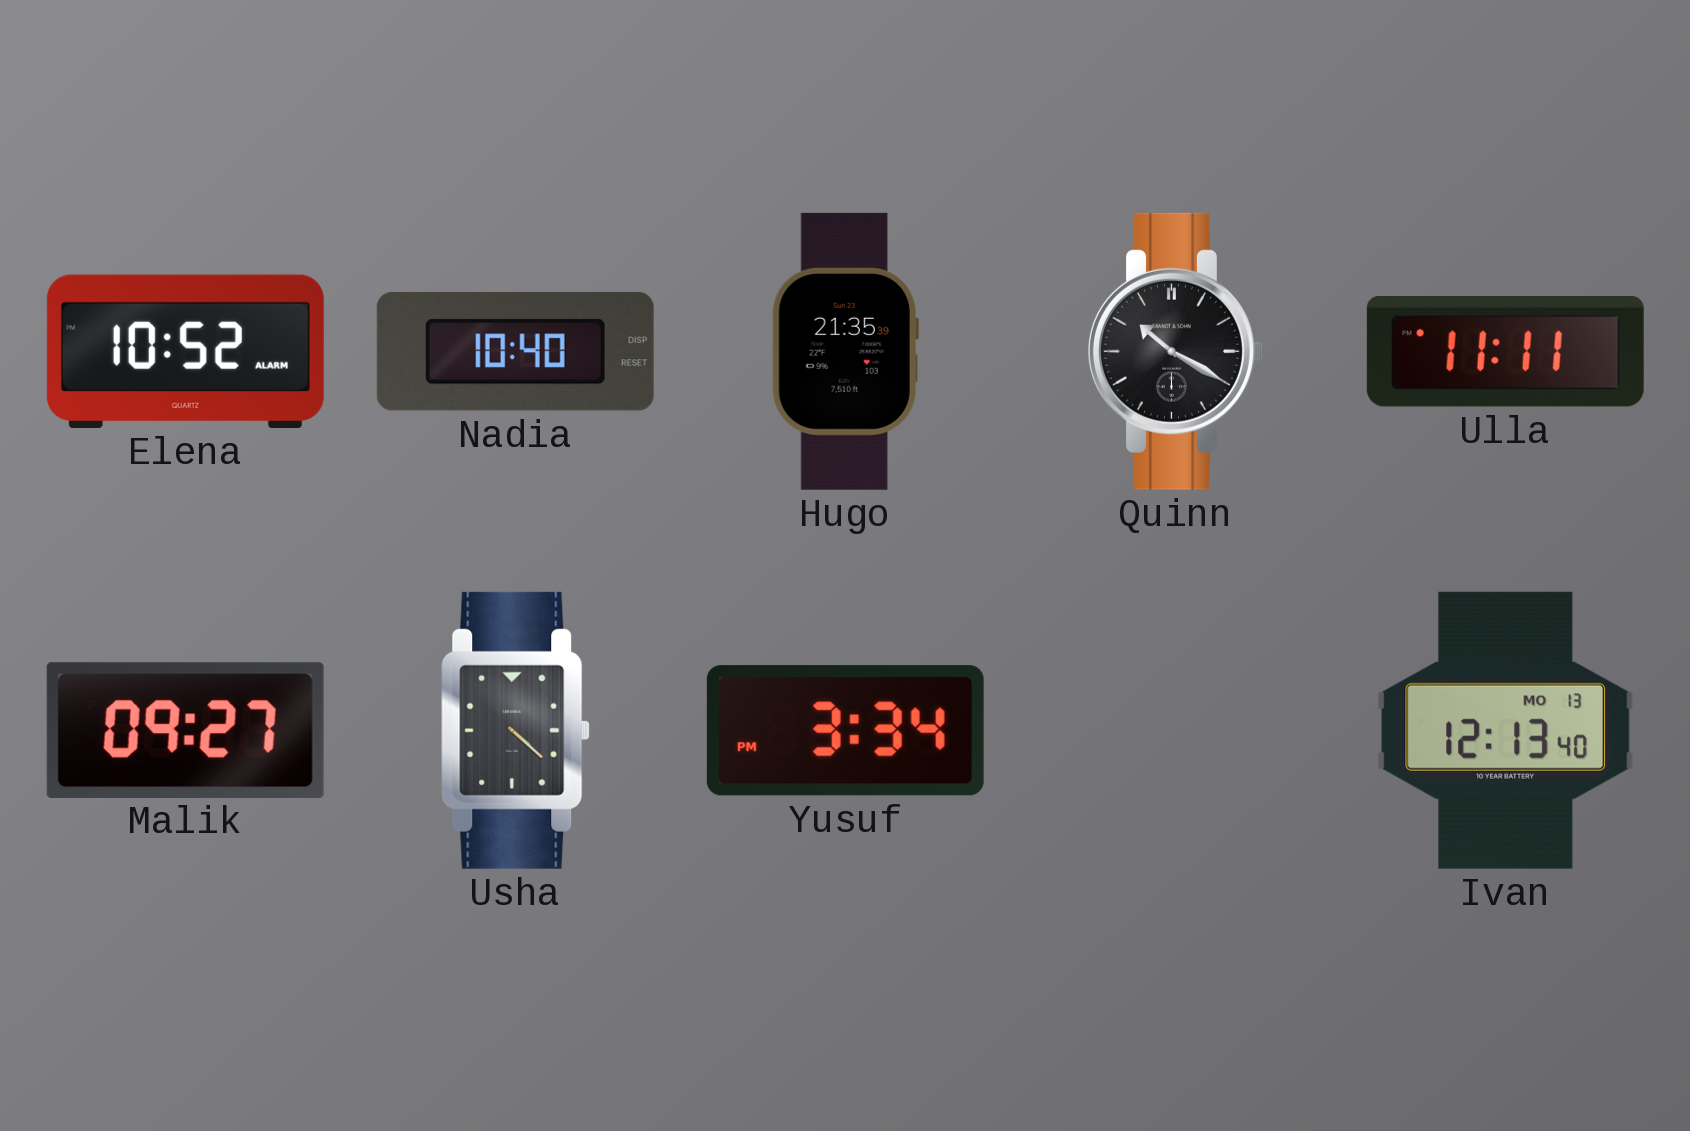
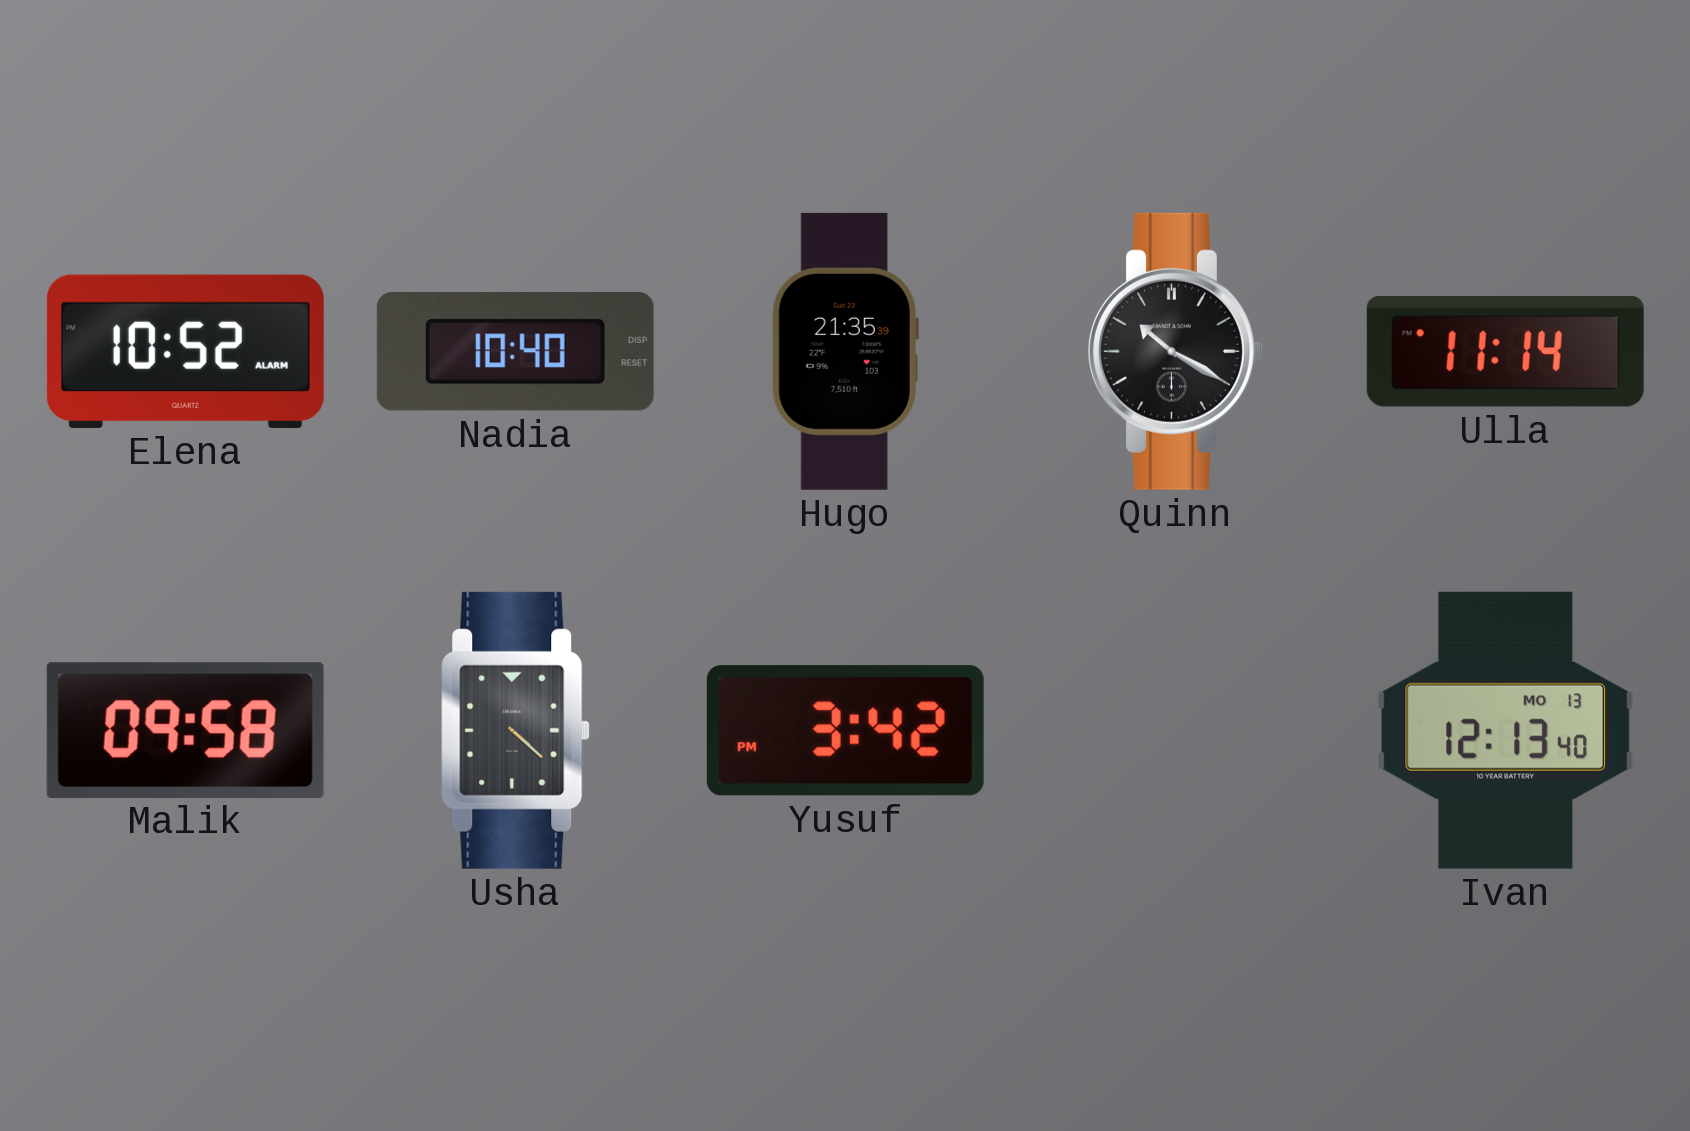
Ulla: 11:11 -> 11:14
Malik: 09:27 -> 09:58
Yusuf: 3:34 -> 3:42
